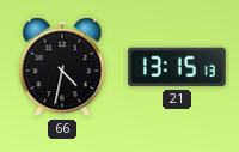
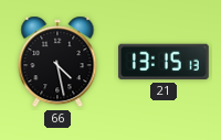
66: 4:32 -> 4:28
